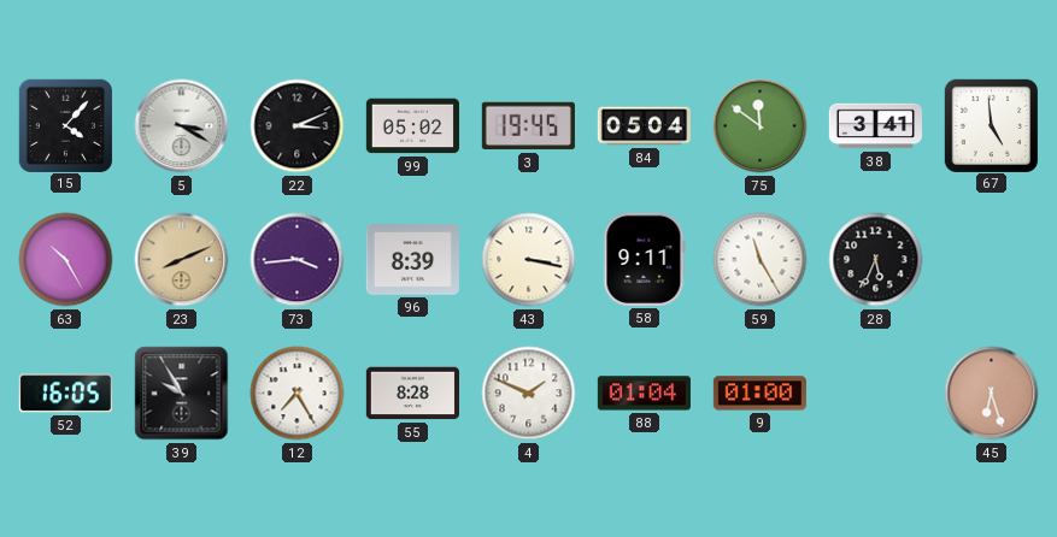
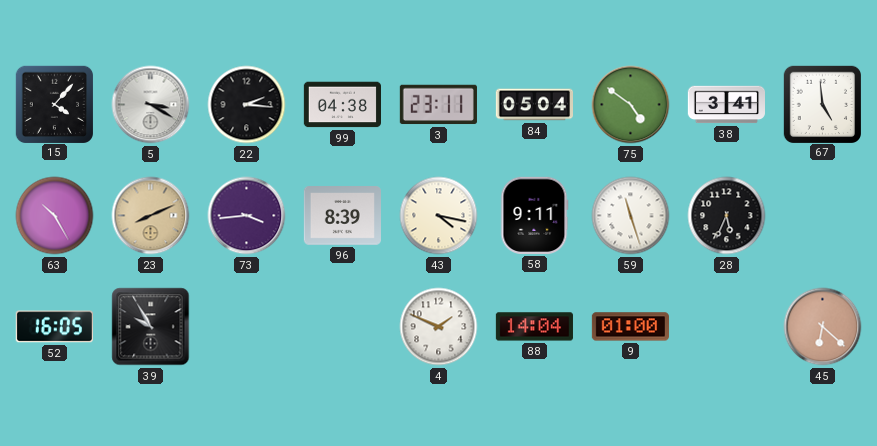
22: 3:11 -> 2:16
99: 05:02 -> 04:38
3: 19:45 -> 23:11
75: 11:51 -> 4:51
43: 3:17 -> 4:17
59: 11:25 -> 11:27
12: 7:25 -> none
55: 8:28 -> none
88: 01:04 -> 14:04
45: 6:27 -> 6:22
